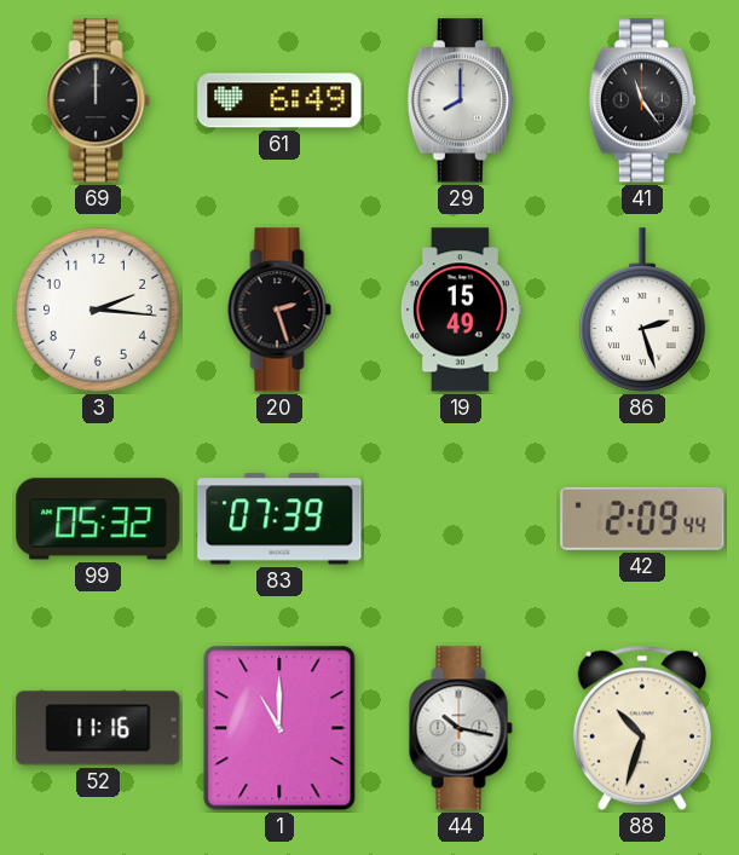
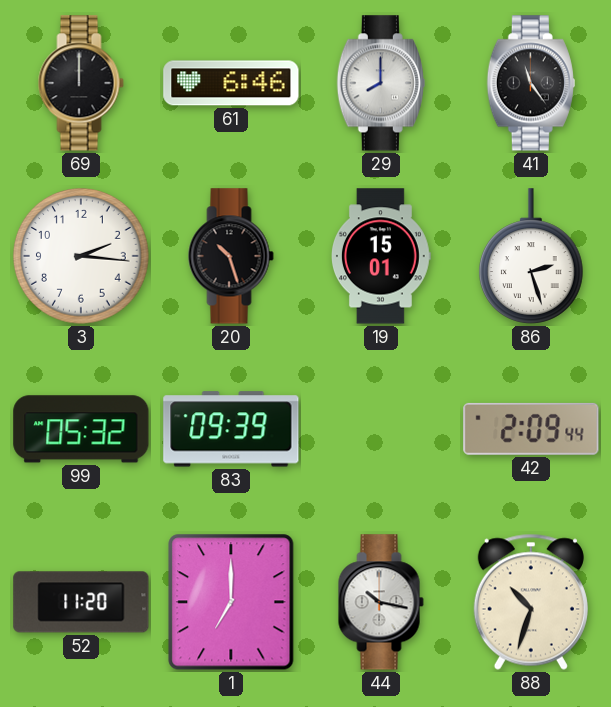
61: 6:49 -> 6:46
20: 2:27 -> 10:27
19: 15:49 -> 15:01
83: 07:39 -> 09:39
52: 11:16 -> 11:20
1: 11:00 -> 7:00
